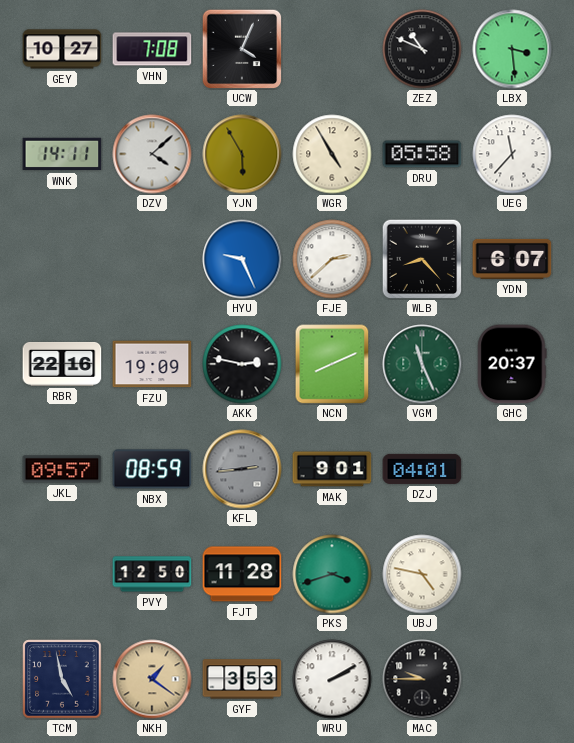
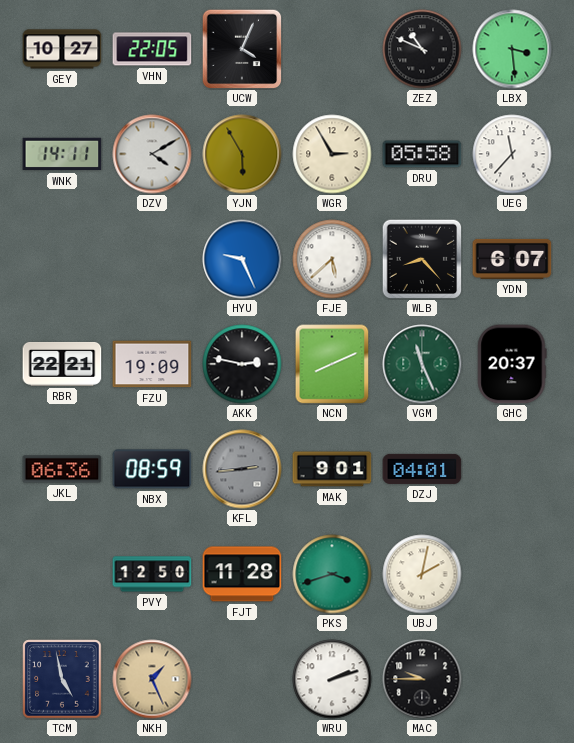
VHN: 7:08 -> 22:05
DZV: 4:08 -> 4:10
WGR: 4:55 -> 2:55
FJE: 2:38 -> 5:38
RBR: 22:16 -> 22:21
JKL: 09:57 -> 06:36
UBJ: 4:47 -> 2:02
NKH: 1:21 -> 1:26
GYF: 3:53 -> none
WRU: 2:10 -> 2:12
